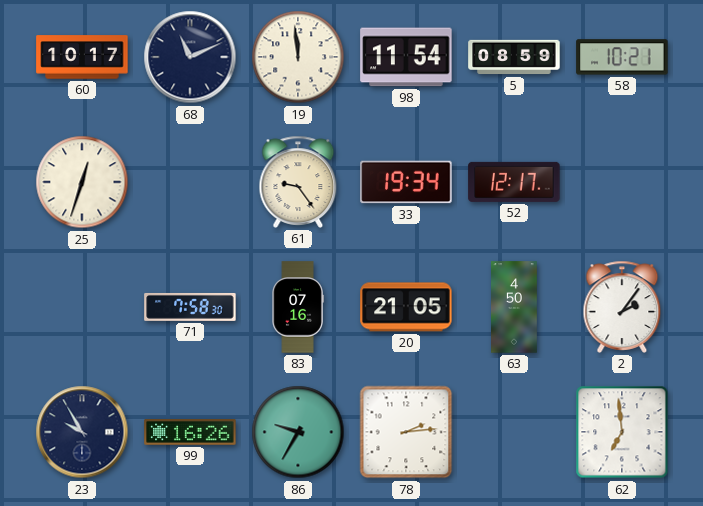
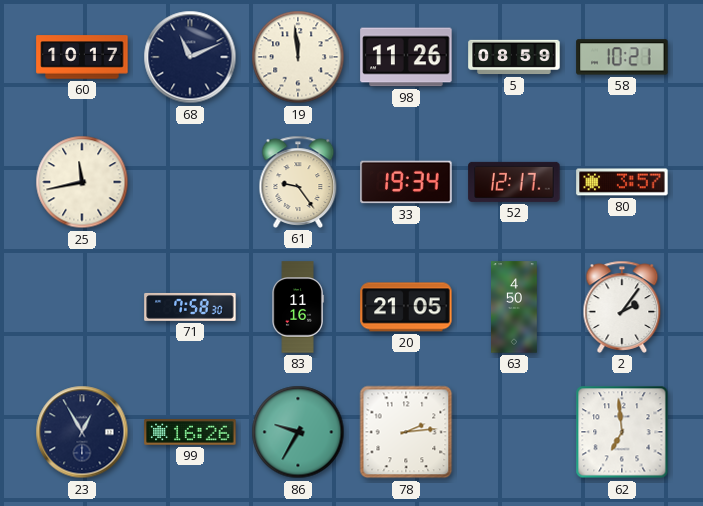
98: 11:54 -> 11:26
25: 12:33 -> 11:43
80: none -> 3:57
83: 07:16 -> 11:16
23: 9:55 -> 12:55
